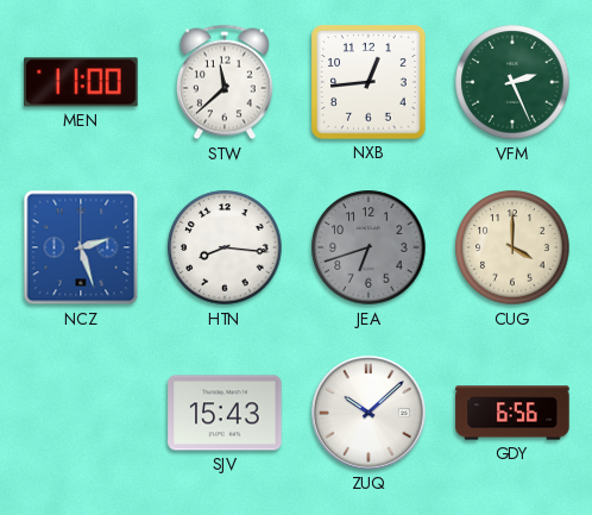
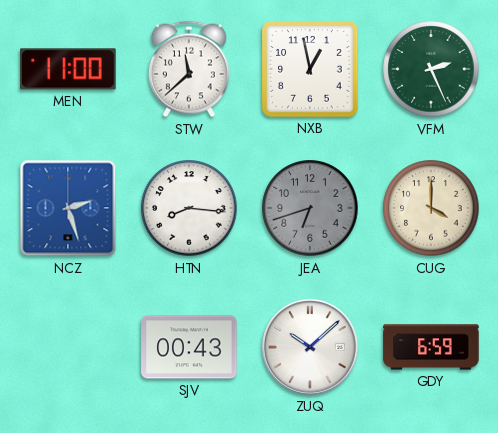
NXB: 12:44 -> 12:58
SJV: 15:43 -> 00:43
GDY: 6:56 -> 6:59
